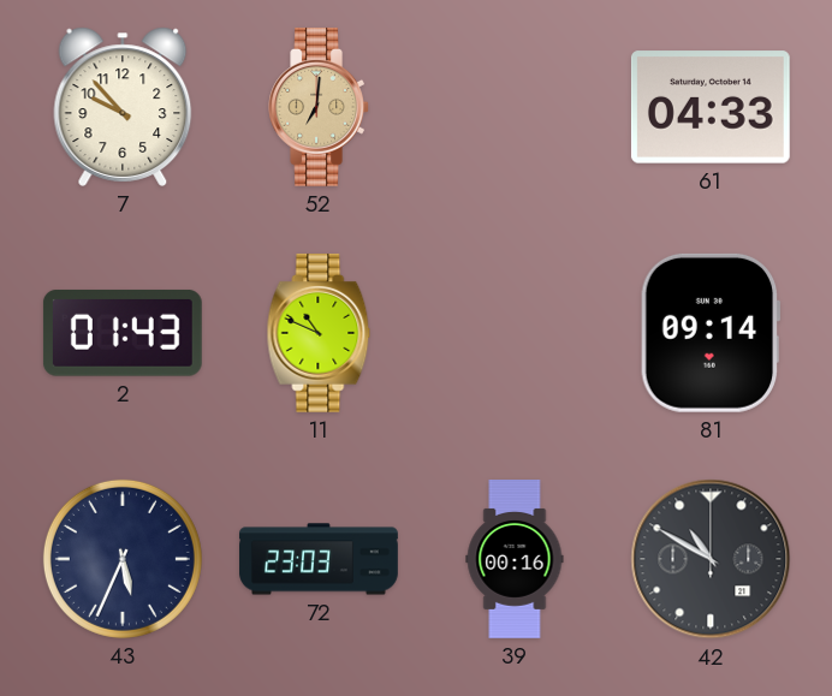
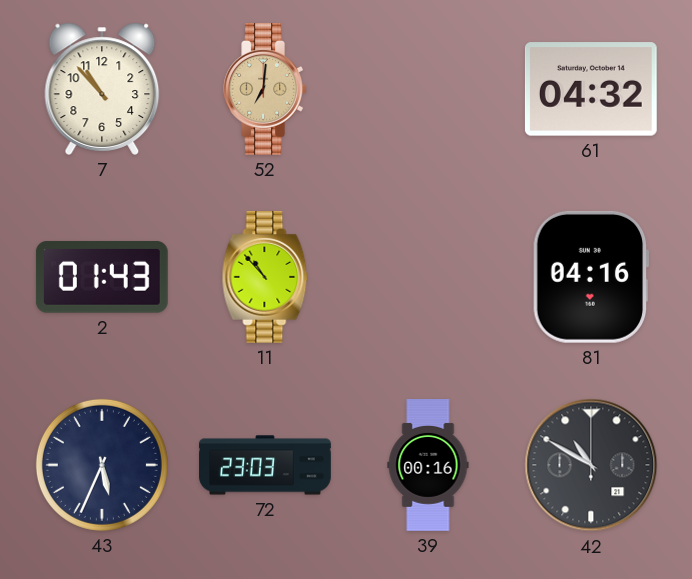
7: 9:53 -> 10:53
61: 04:33 -> 04:32
11: 10:49 -> 10:53
81: 09:14 -> 04:16
